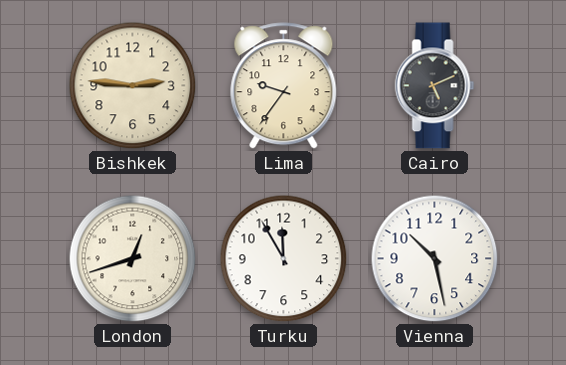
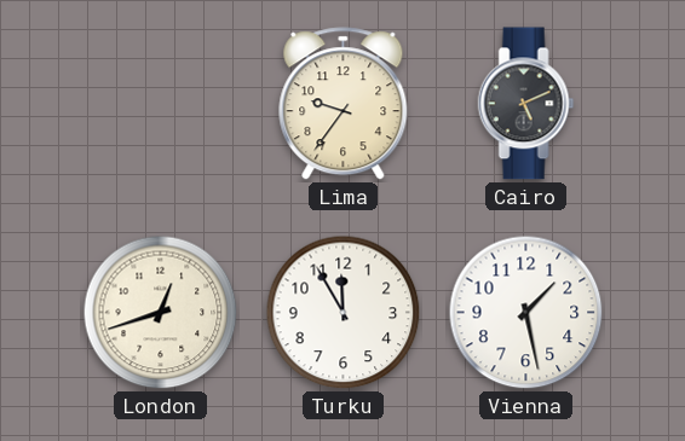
Bishkek: 2:46 -> none
Vienna: 10:28 -> 1:28
